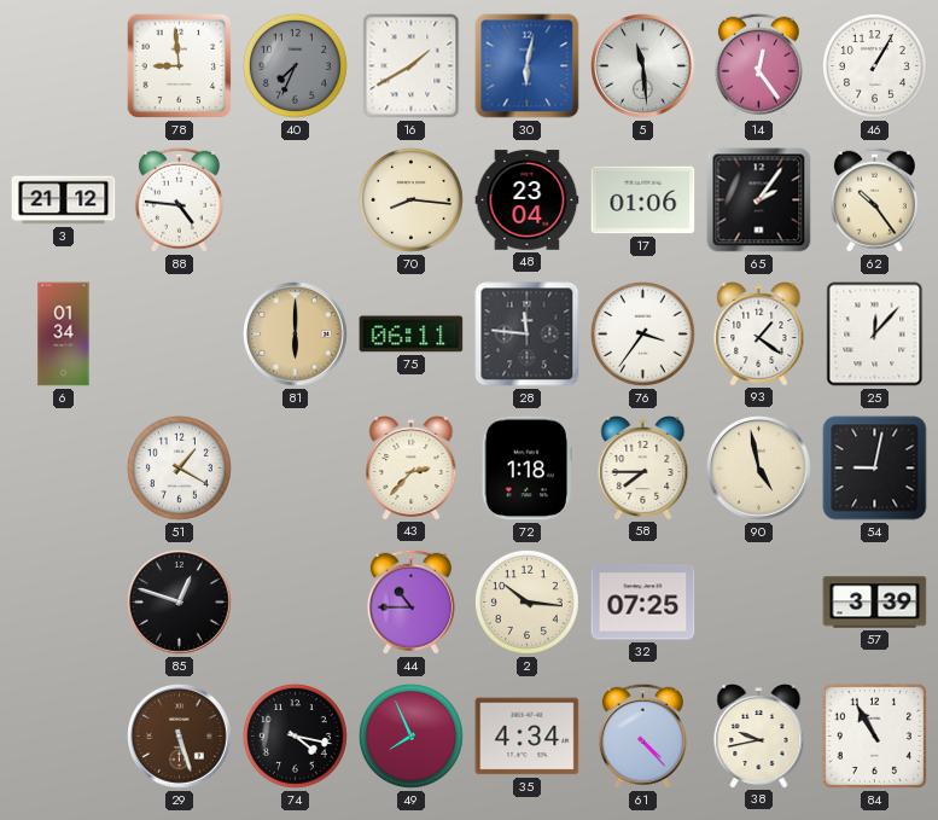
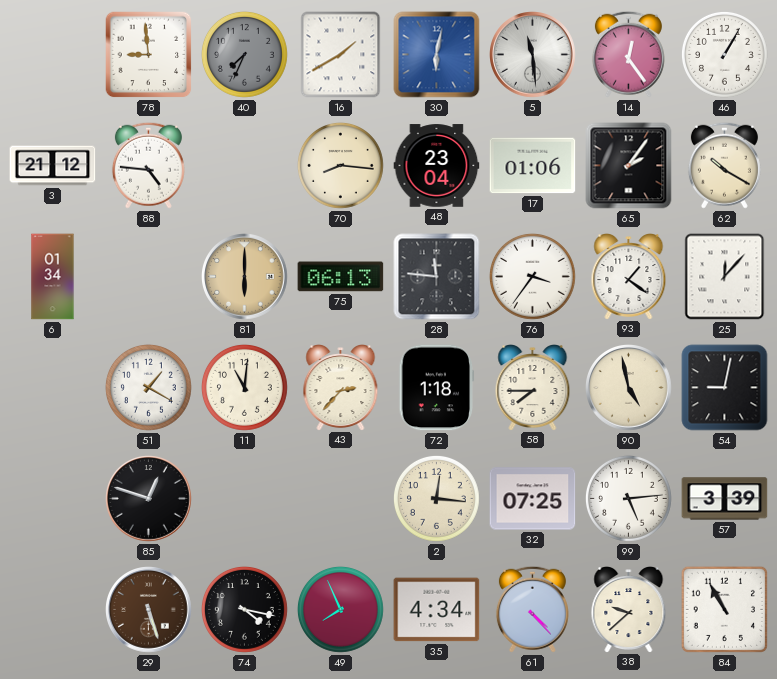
62: 10:24 -> 10:20
75: 06:11 -> 06:13
11: none -> 11:01
44: 10:45 -> none
2: 10:16 -> 12:16
99: none -> 5:14
38: 9:43 -> 9:38
